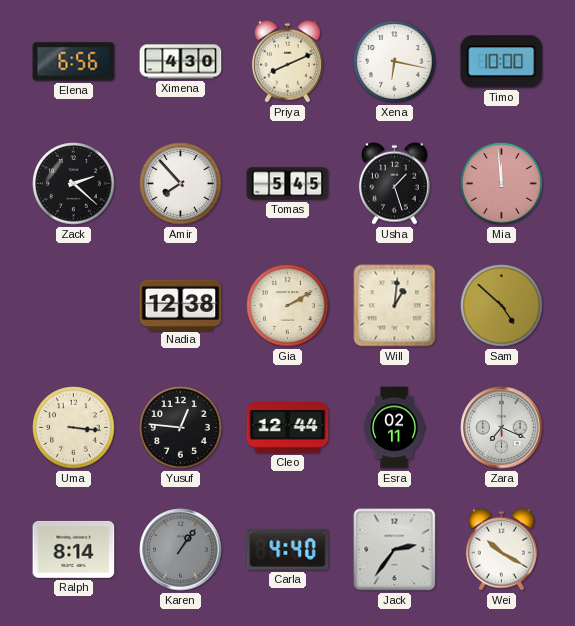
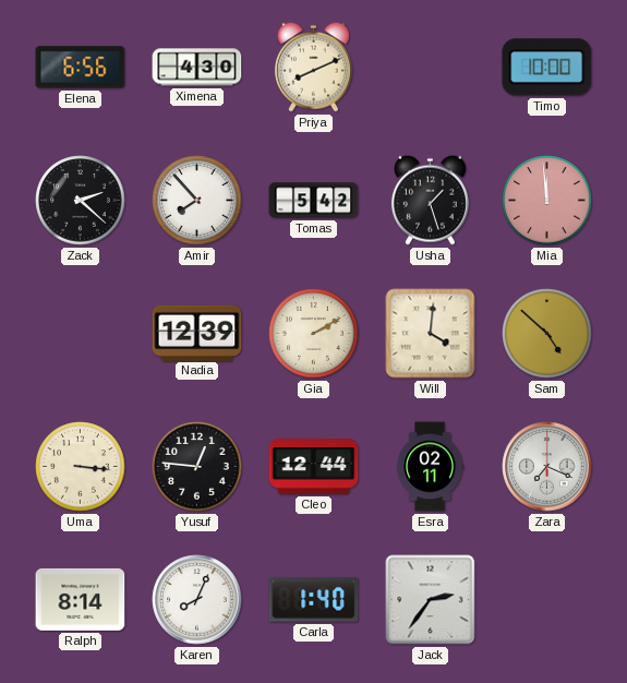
Xena: 6:17 -> none
Tomas: 5:45 -> 5:42
Nadia: 12:38 -> 12:39
Will: 1:01 -> 4:01
Karen: 1:06 -> 8:04
Karen dial: grey -> white
Carla: 4:40 -> 1:40
Wei: 10:20 -> none
